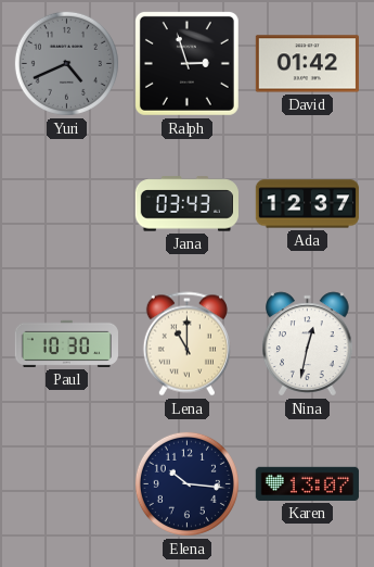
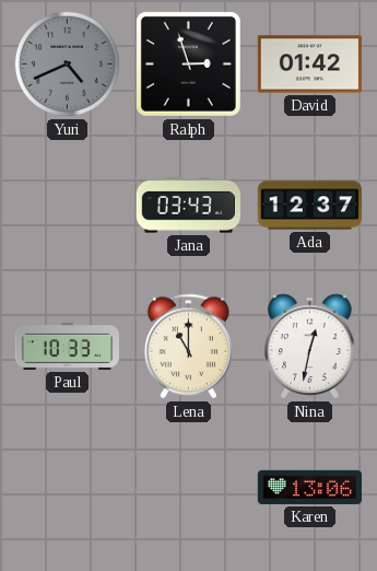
Paul: 10:30 -> 10:33
Elena: 10:16 -> none
Karen: 13:07 -> 13:06
